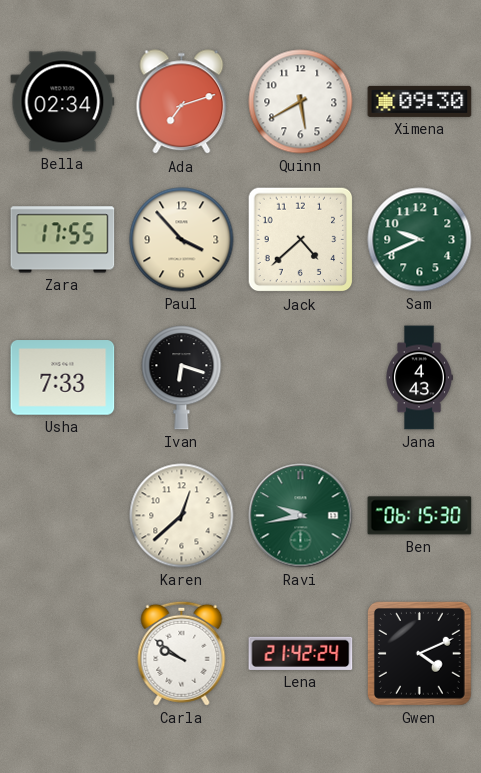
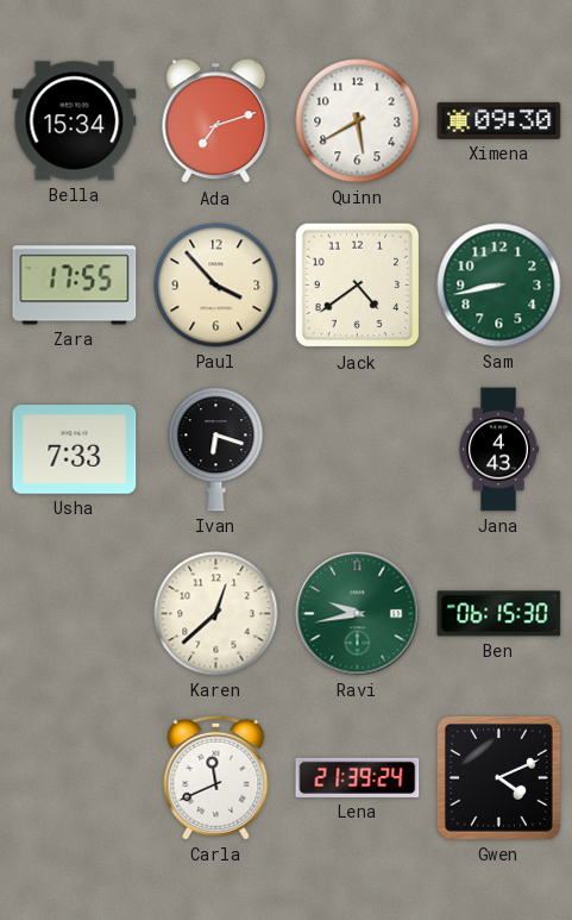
Bella: 02:34 -> 15:34
Jack: 4:38 -> 4:39
Sam: 9:41 -> 8:43
Carla: 9:51 -> 11:41
Lena: 21:42 -> 21:39
